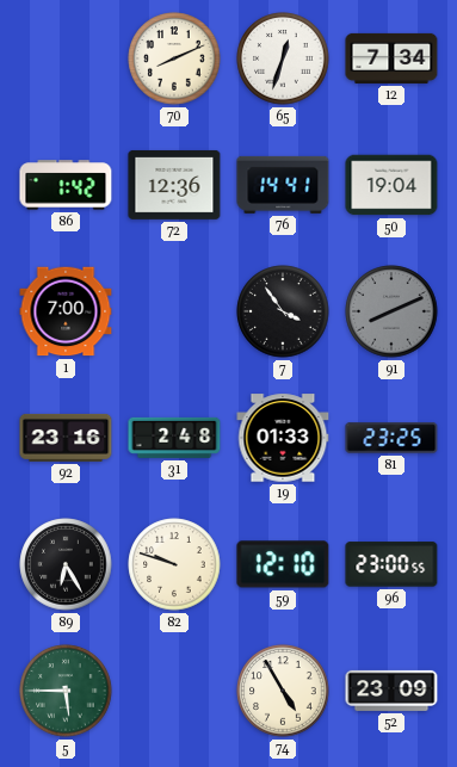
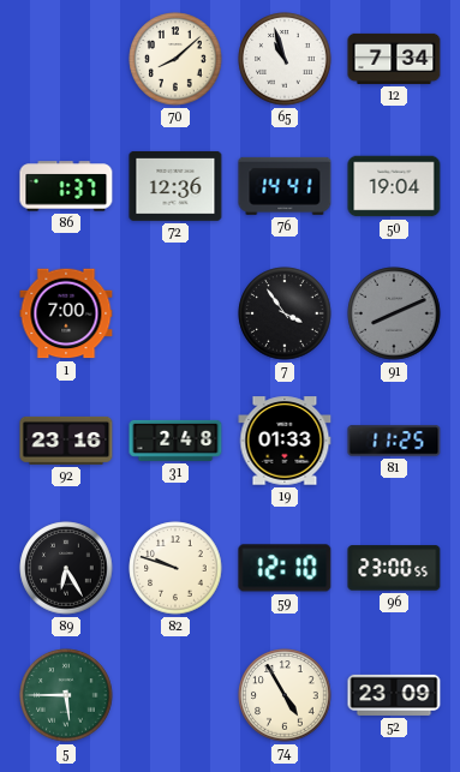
70: 8:11 -> 8:08
65: 12:33 -> 10:57
86: 1:42 -> 1:37
81: 23:25 -> 11:25
